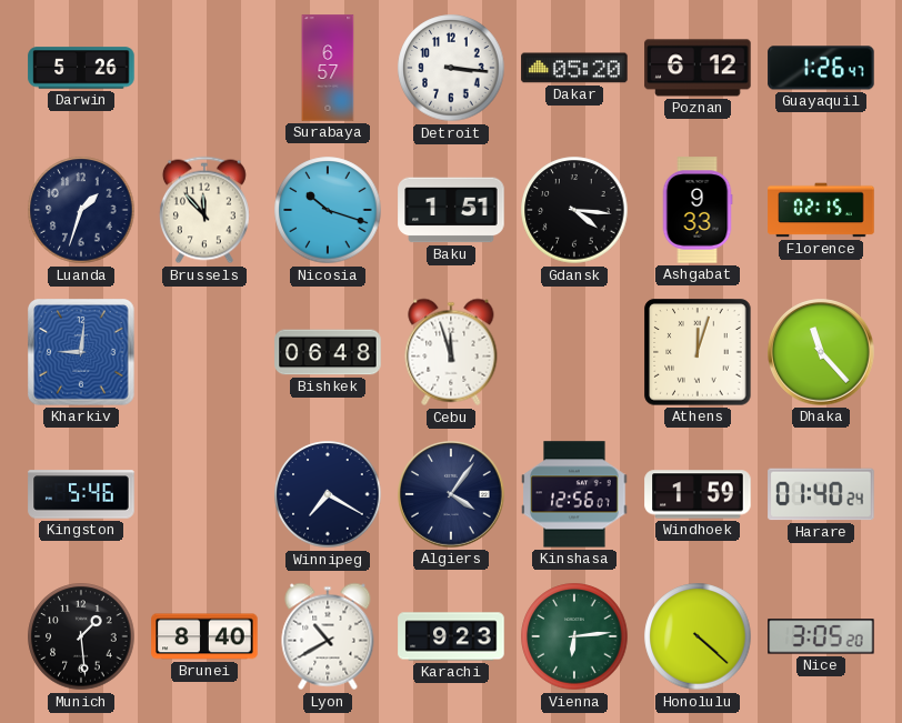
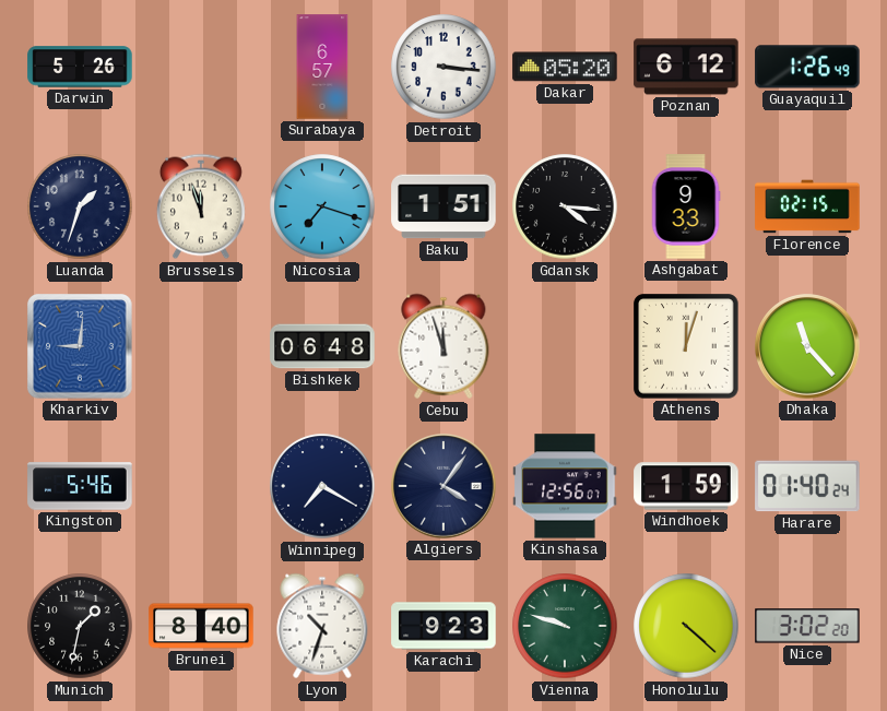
Guayaquil: 1:26:47 -> 1:26:49
Brussels: 11:53 -> 11:57
Nicosia: 10:18 -> 7:18
Munich: 1:29 -> 1:32
Lyon: 10:40 -> 10:33
Vienna: 6:14 -> 9:48
Nice: 3:05 -> 3:02
